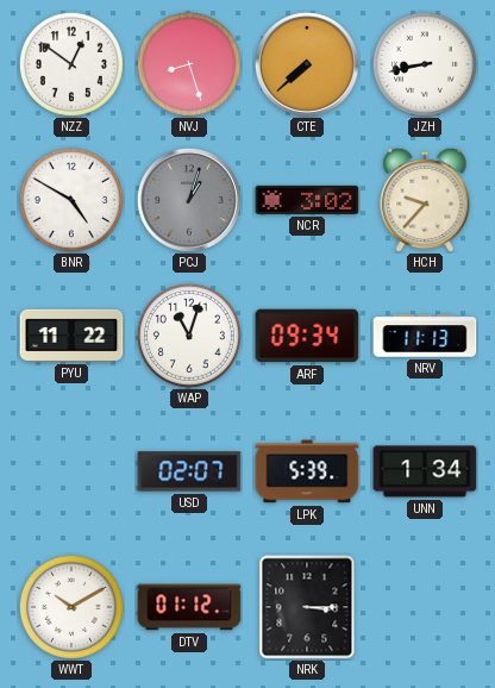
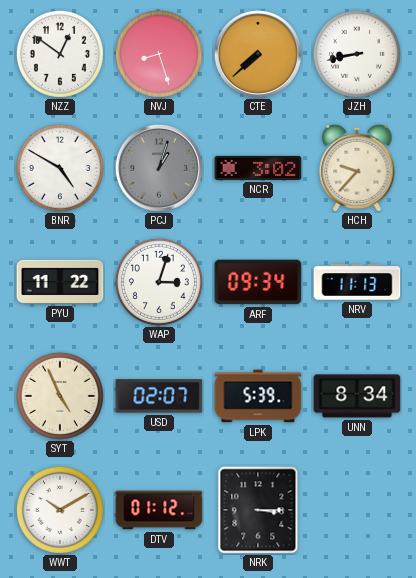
WAP: 11:03 -> 3:03
SYT: none -> 4:56
UNN: 1:34 -> 8:34
